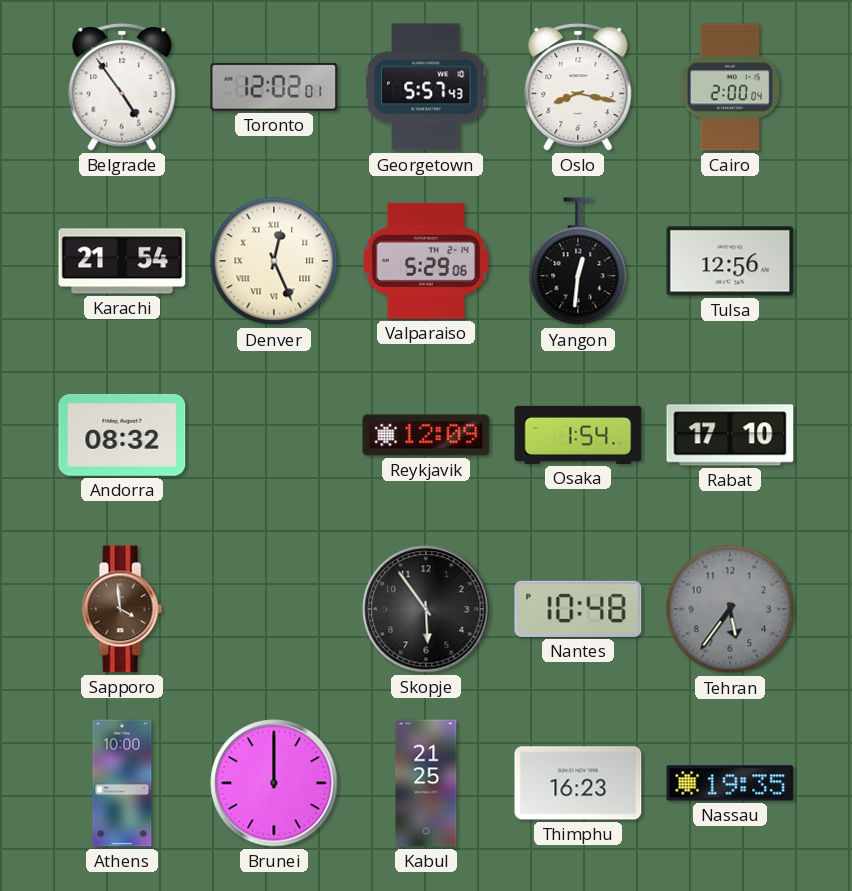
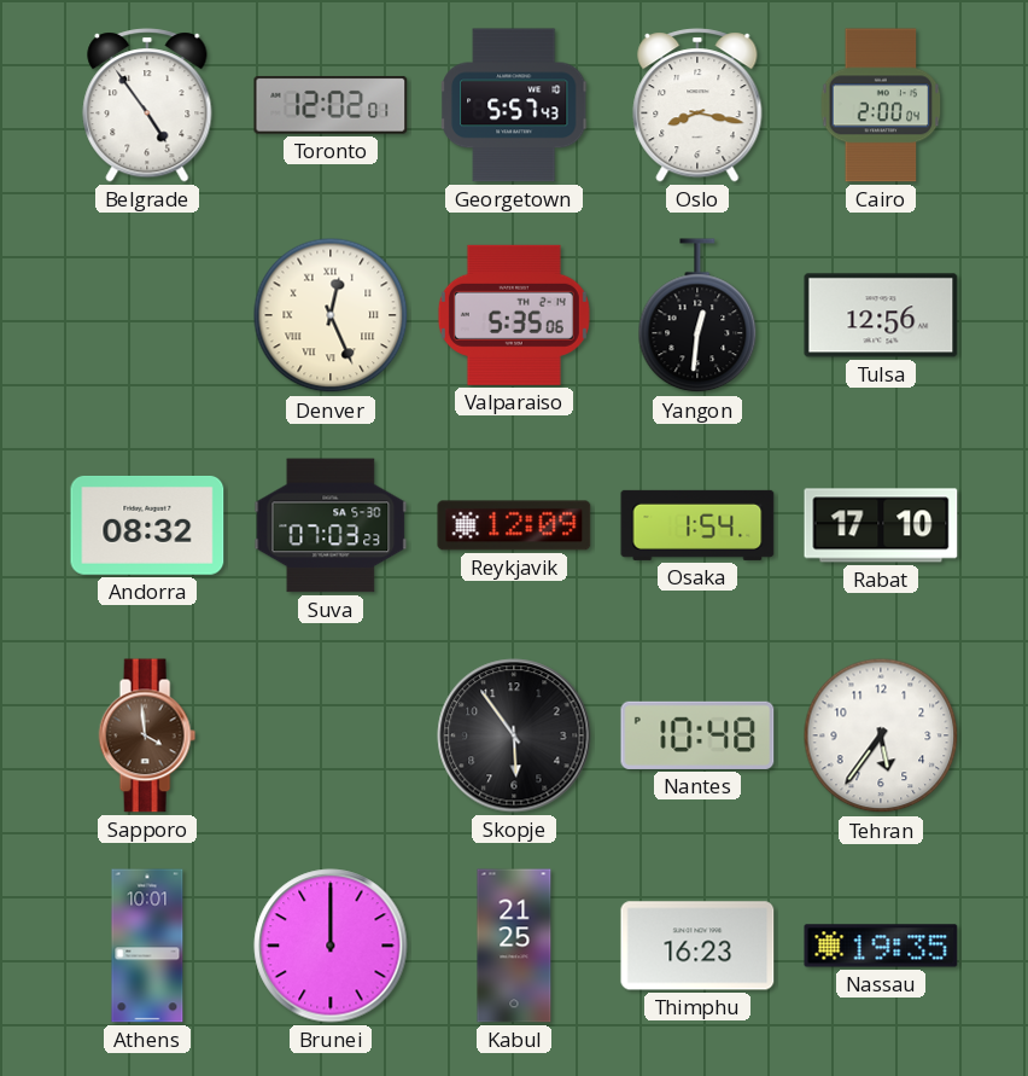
Karachi: 21:54 -> none
Valparaiso: 5:29 -> 5:35
Suva: none -> 07:03
Tehran dial: grey -> white
Athens: 10:00 -> 10:01
